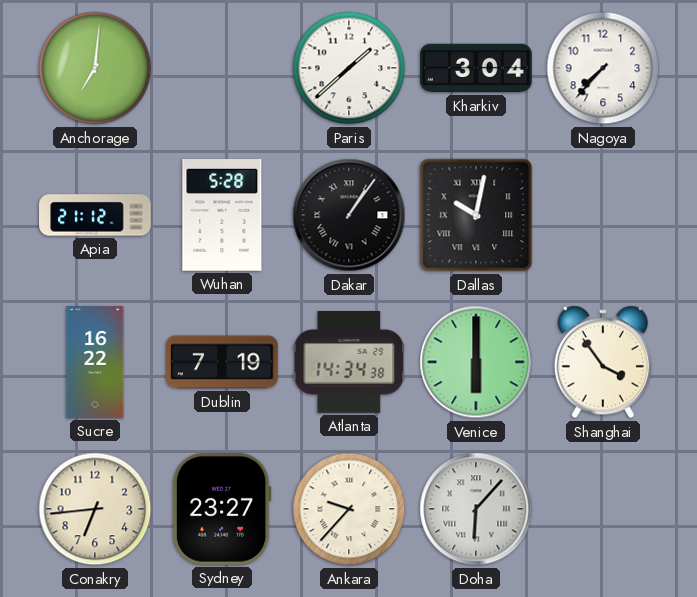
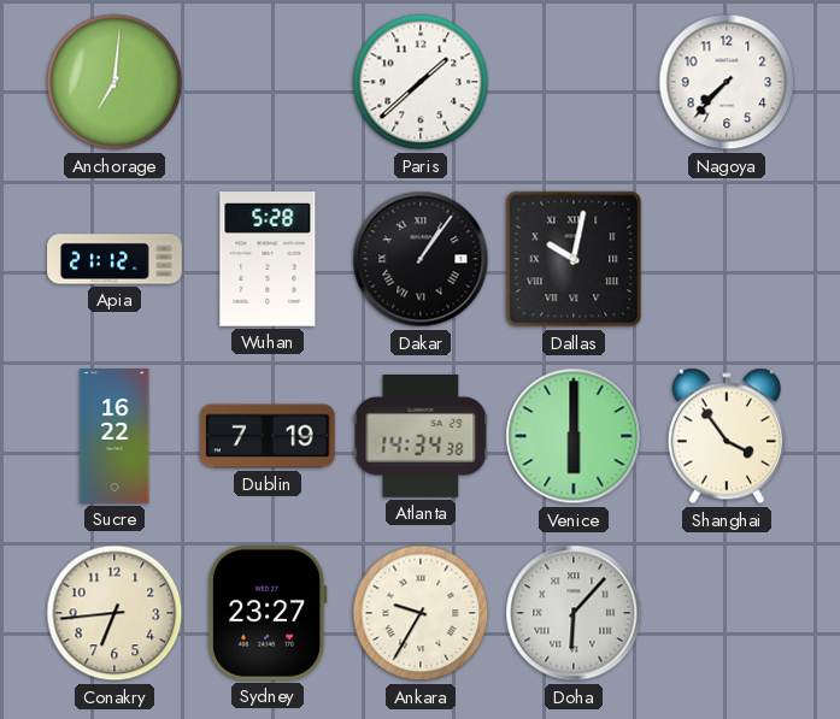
Kharkiv: 3:04 -> none
Ankara: 9:37 -> 9:35
